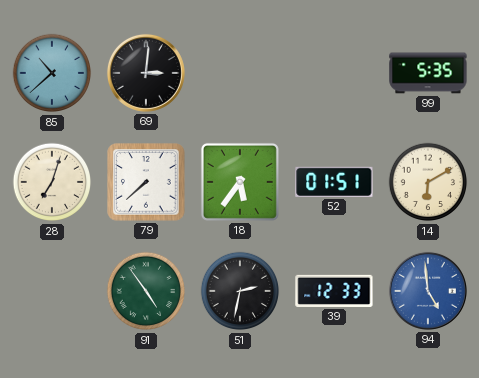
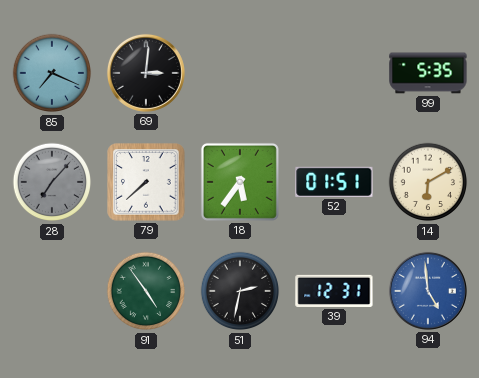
85: 10:38 -> 7:19
28: 7:03 -> 7:07
28 dial: cream -> grey
39: 12:33 -> 12:31
